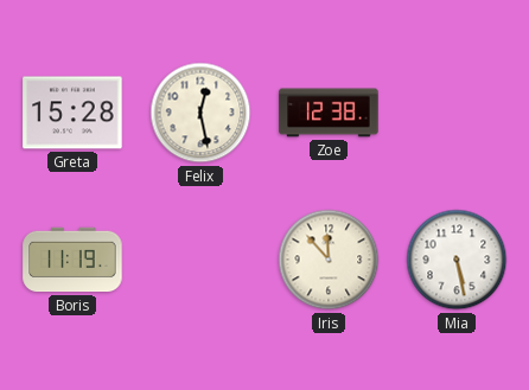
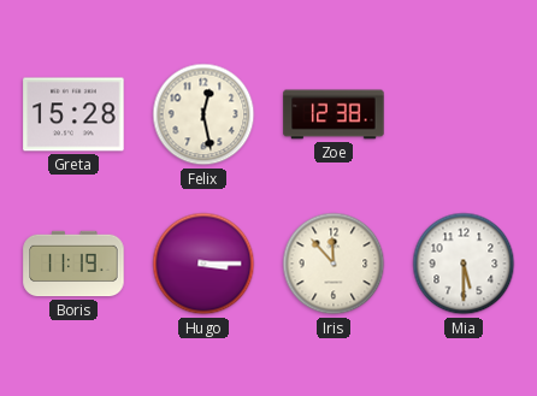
Hugo: none -> 3:15
Mia: 5:28 -> 5:30
